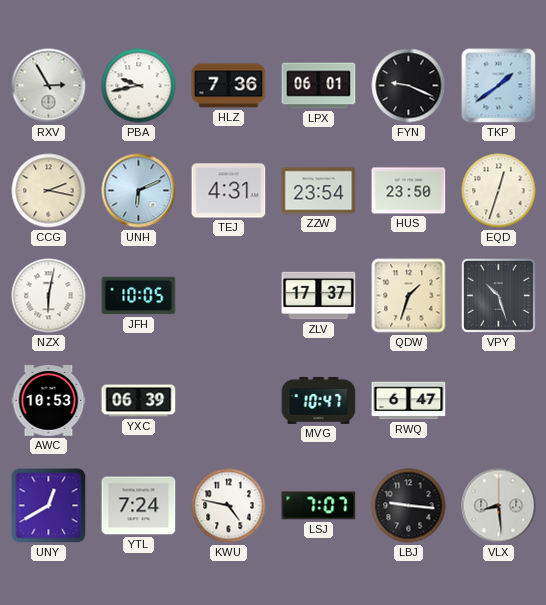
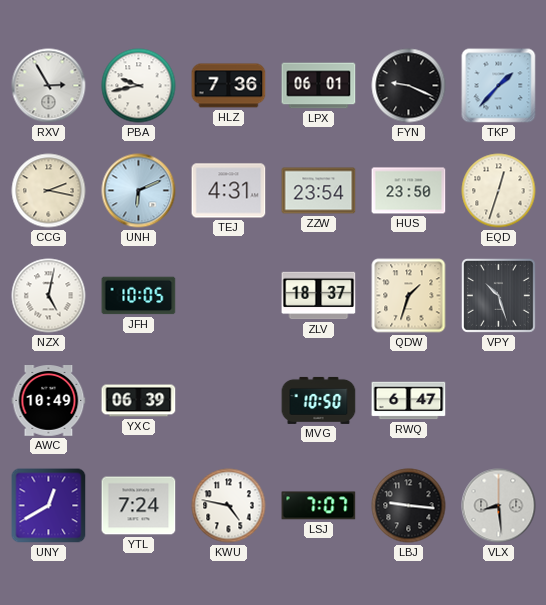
TKP: 1:39 -> 1:37
NZX: 6:02 -> 5:02
ZLV: 17:37 -> 18:37
AWC: 10:53 -> 10:49
MVG: 10:47 -> 10:50
